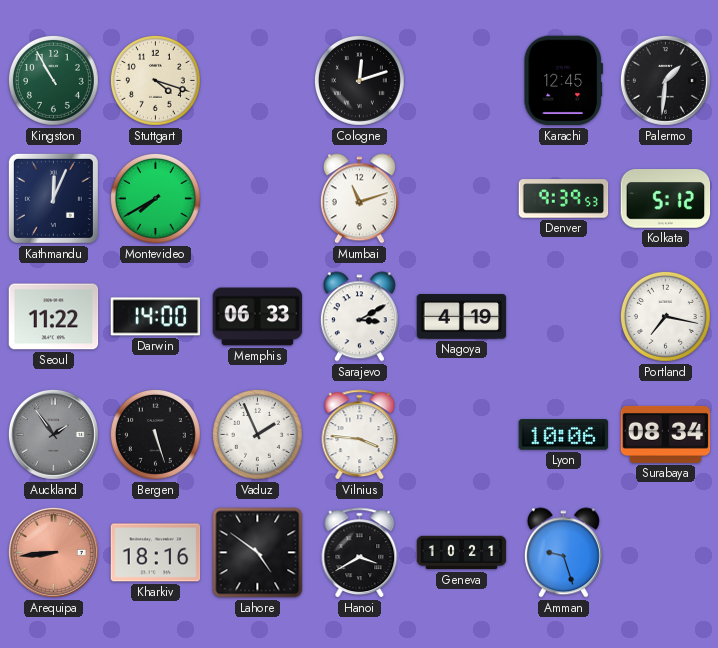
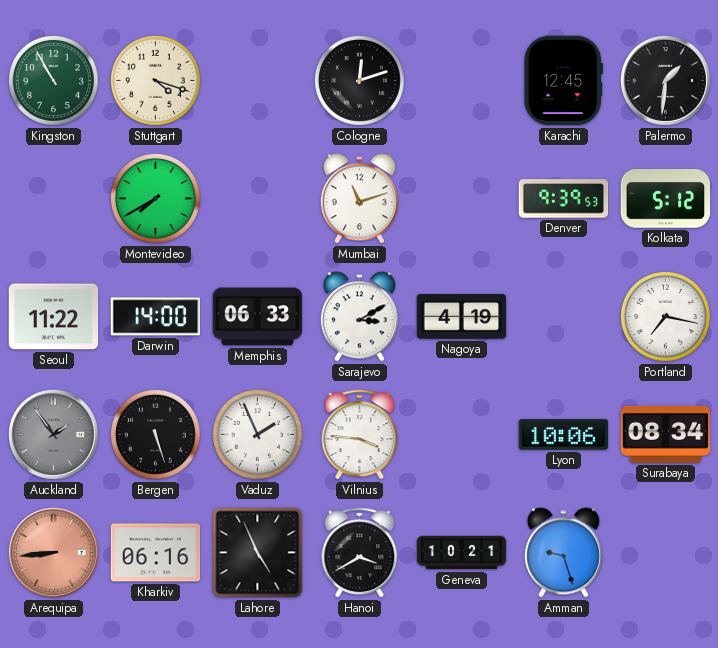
Kathmandu: 12:04 -> none
Kharkiv: 18:16 -> 06:16
Lahore: 4:51 -> 4:56
